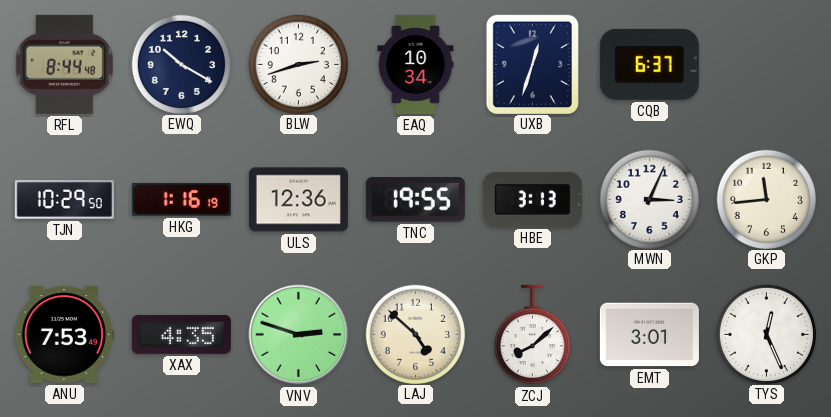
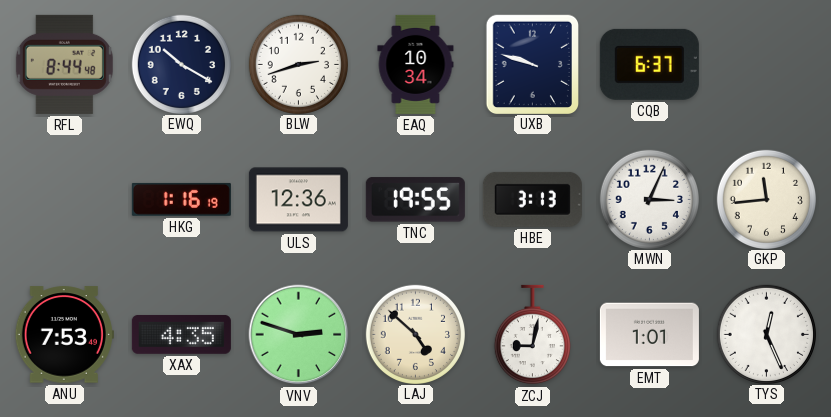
UXB: 12:33 -> 9:48
TJN: 10:29 -> none
ZCJ: 8:08 -> 9:02
EMT: 3:01 -> 1:01
